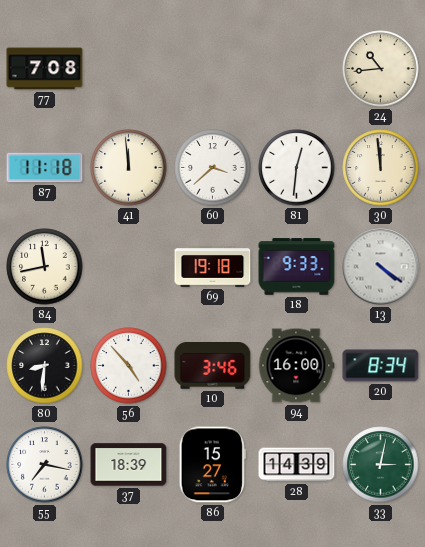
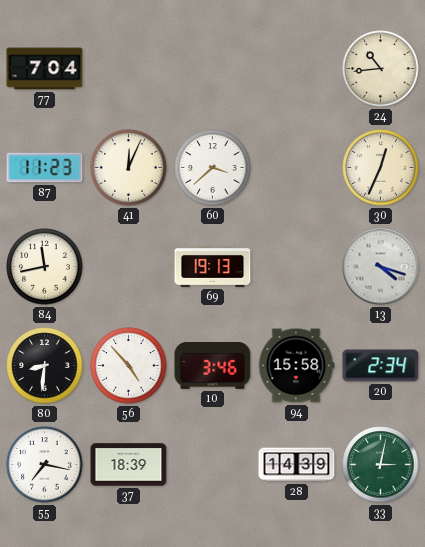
77: 7:08 -> 7:04
87: 11:18 -> 11:23
41: 11:59 -> 12:04
81: 12:31 -> none
30: 11:59 -> 12:34
69: 19:18 -> 19:13
18: 9:33 -> none
13: 4:21 -> 4:18
94: 16:00 -> 15:58
20: 8:34 -> 2:34
86: 15:27 -> none
